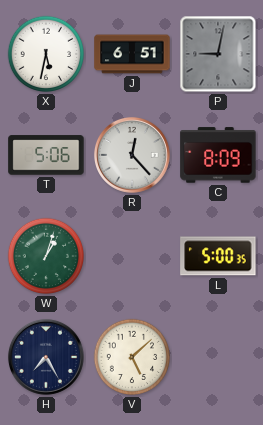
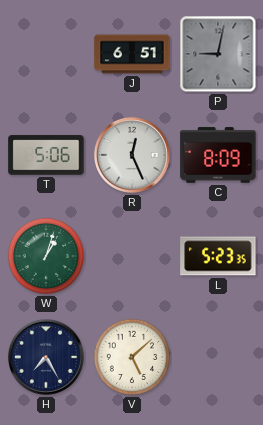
X: 5:32 -> none
R: 12:23 -> 12:26
L: 5:00 -> 5:23
